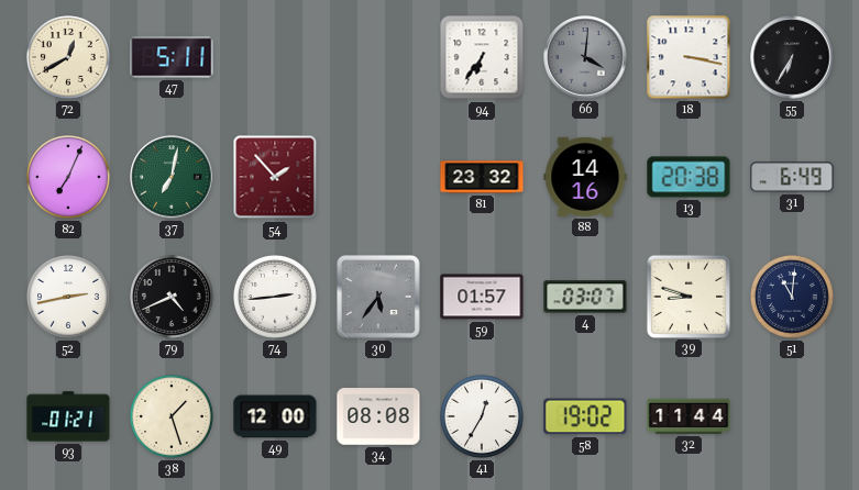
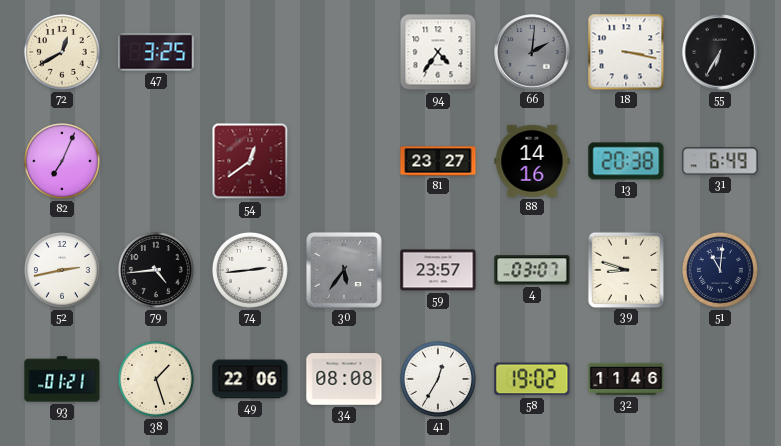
47: 5:11 -> 3:25
94: 6:36 -> 4:36
66: 4:01 -> 2:01
37: 7:02 -> none
54: 1:53 -> 12:39
81: 23:32 -> 23:27
79: 4:41 -> 4:44
59: 01:57 -> 23:57
49: 12:00 -> 22:06
32: 11:44 -> 11:46
